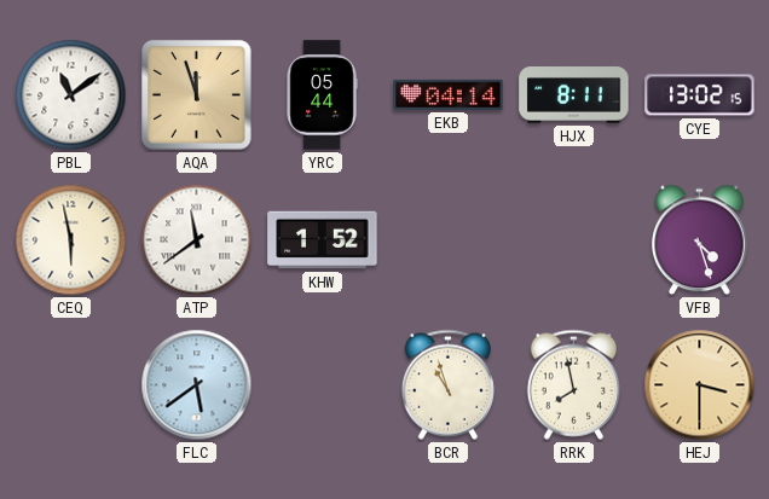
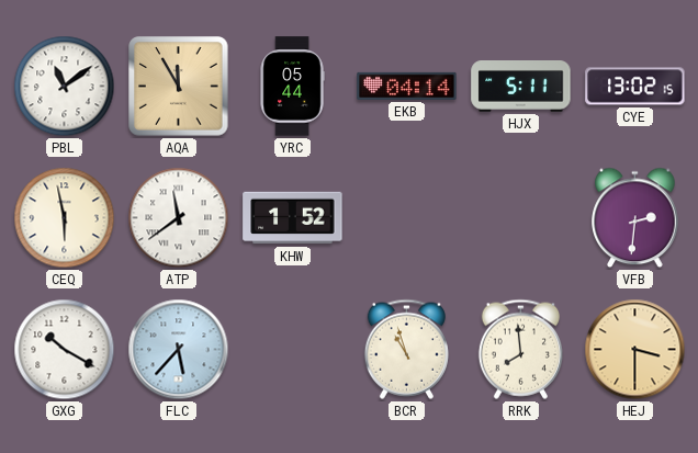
AQA: 11:57 -> 11:55
HJX: 8:11 -> 5:11
VFB: 4:27 -> 2:31
GXG: none -> 10:20
FLC: 5:39 -> 5:37
RRK: 7:58 -> 7:59
